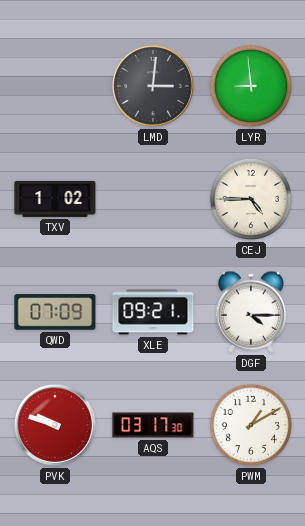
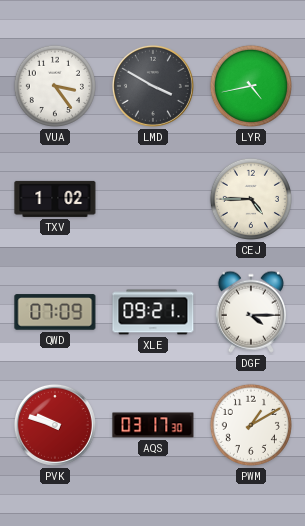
VUA: none -> 3:24
LMD: 3:01 -> 3:50
LYR: 8:59 -> 4:43
